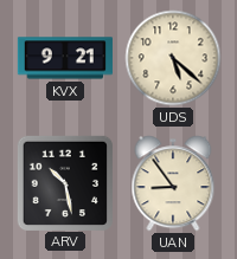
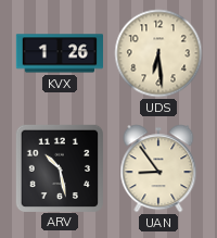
KVX: 9:21 -> 1:26
UDS: 5:22 -> 6:29
